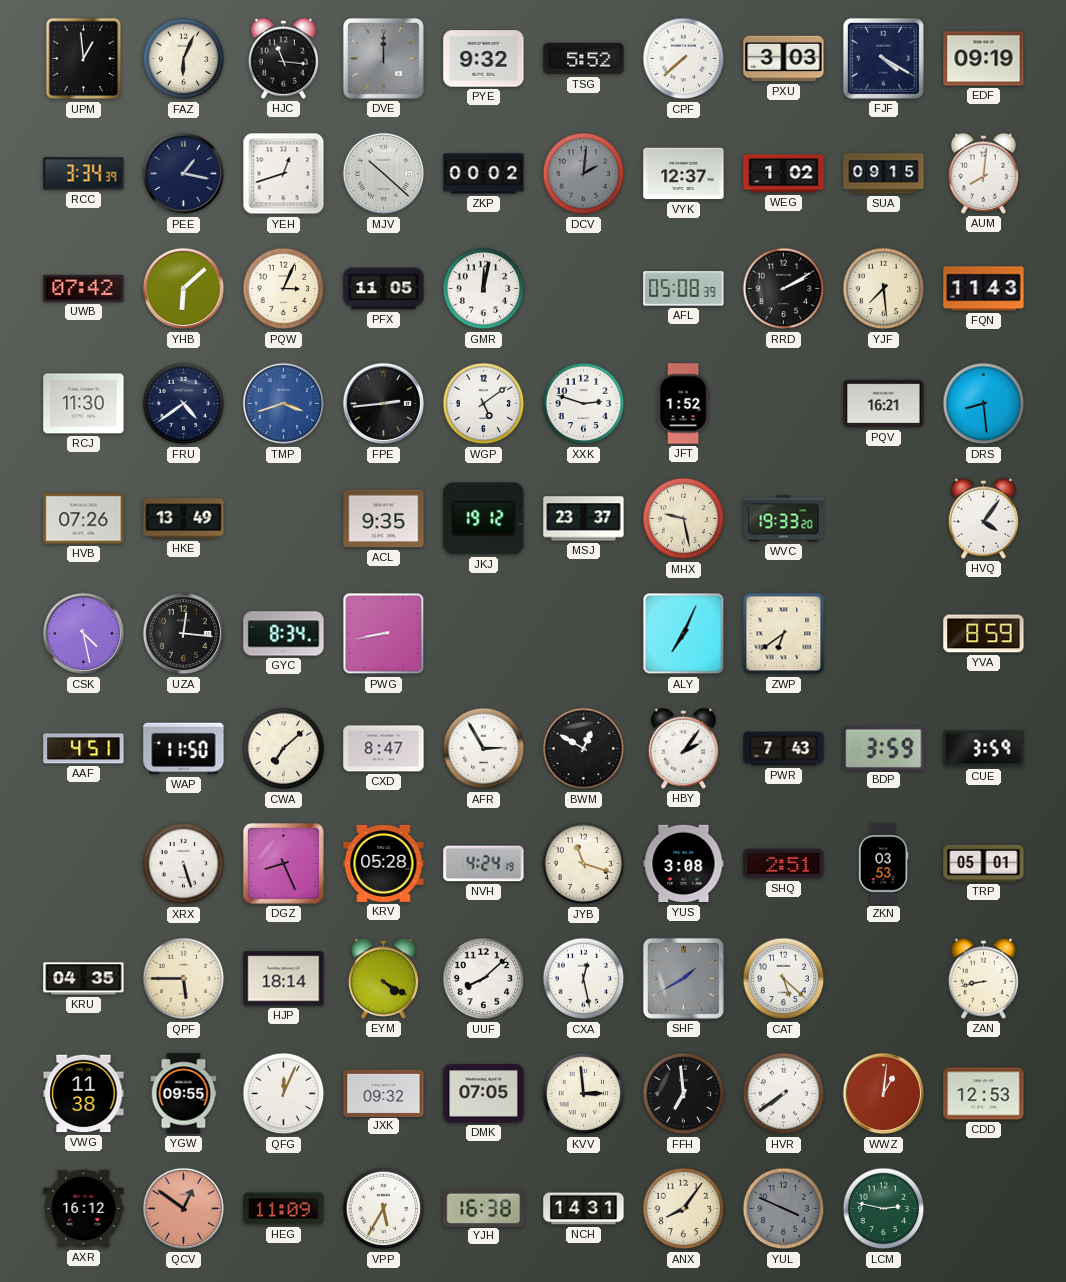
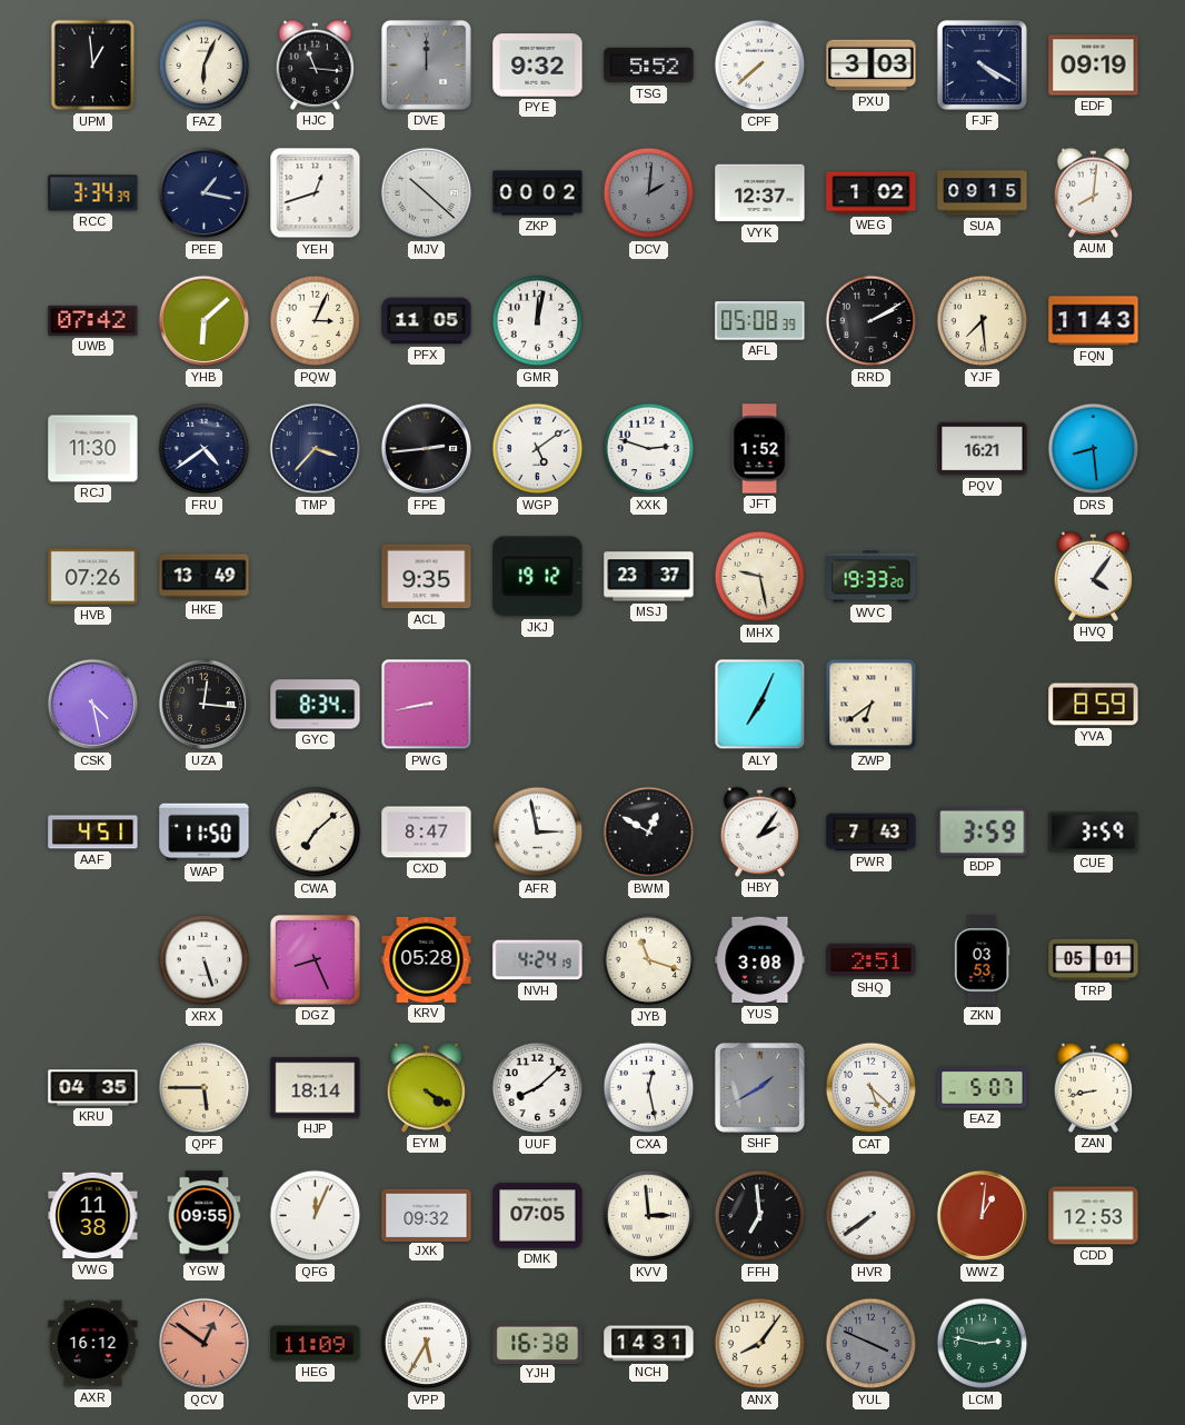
TMP: 3:42 -> 3:37
TMP dial: blue -> navy
AFR: 2:55 -> 2:58
EAZ: none -> 5:07
